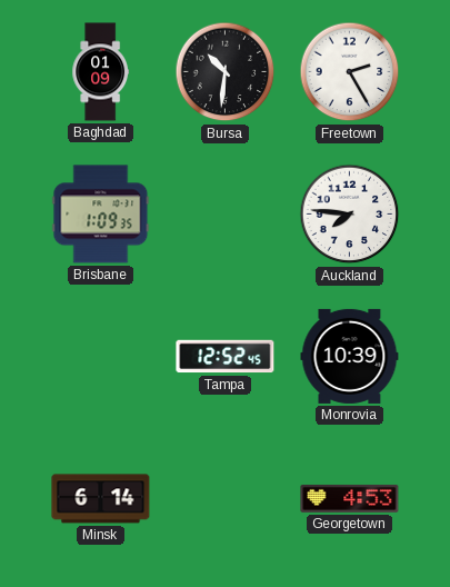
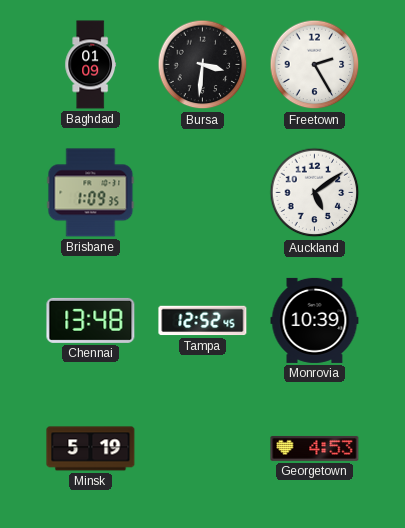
Bursa: 10:31 -> 3:31
Auckland: 7:46 -> 5:09
Chennai: none -> 13:48
Minsk: 6:14 -> 5:19
